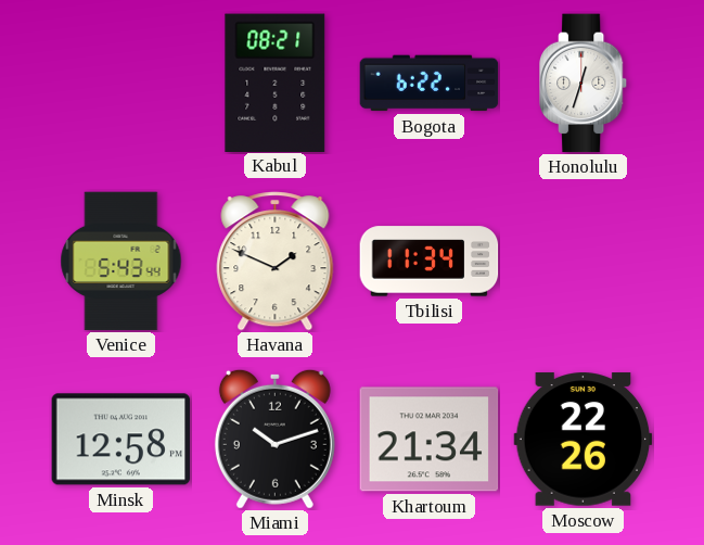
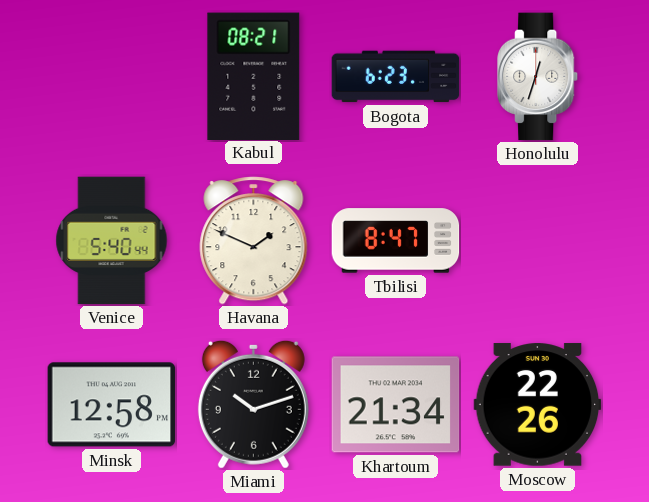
Bogota: 6:22 -> 6:23
Venice: 5:43 -> 5:40
Tbilisi: 11:34 -> 8:47
